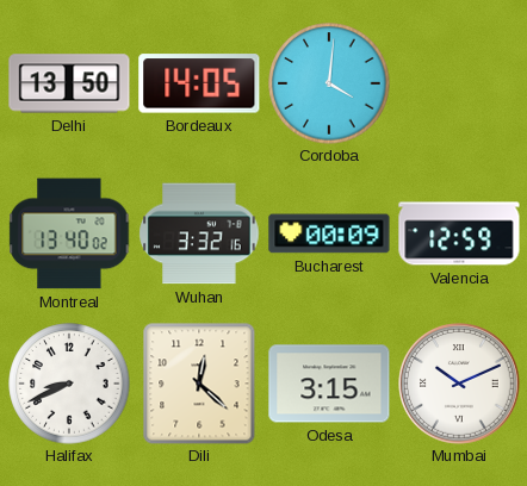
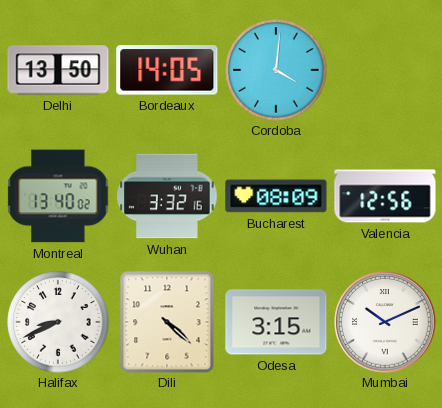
Bucharest: 00:09 -> 08:09
Valencia: 12:59 -> 12:56
Dili: 12:22 -> 4:22
